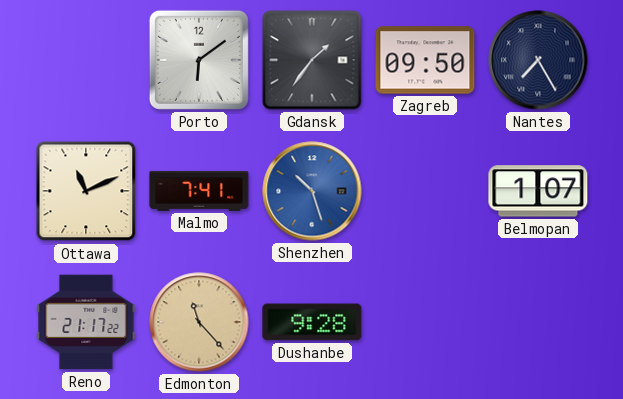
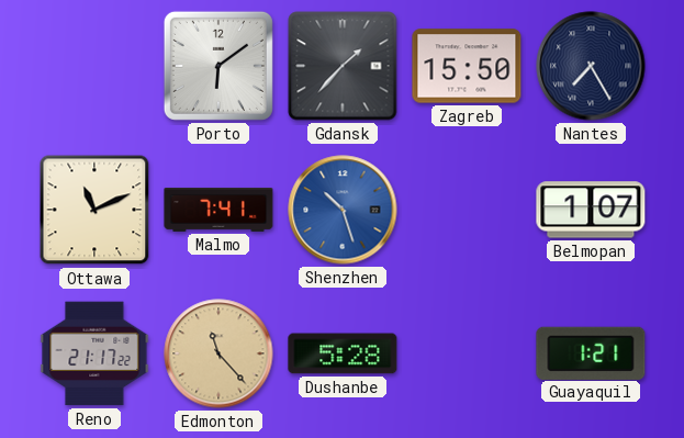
Gdansk: 1:36 -> 1:37
Zagreb: 09:50 -> 15:50
Dushanbe: 9:28 -> 5:28
Guayaquil: none -> 1:21
